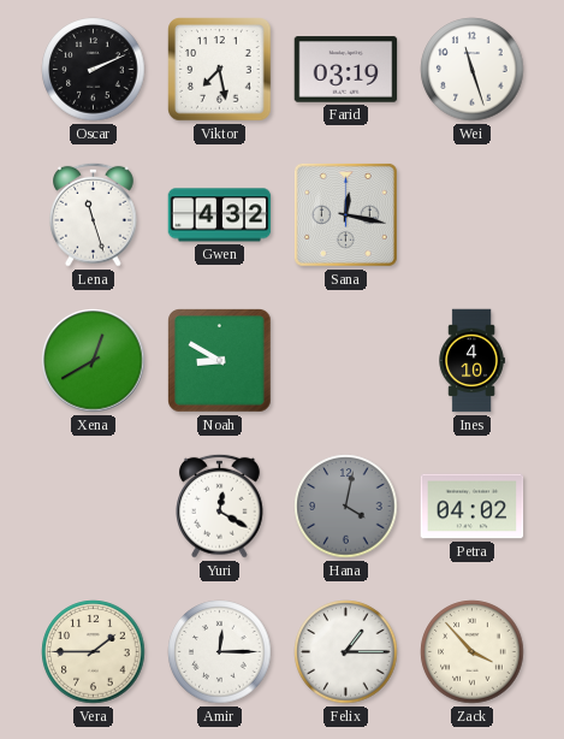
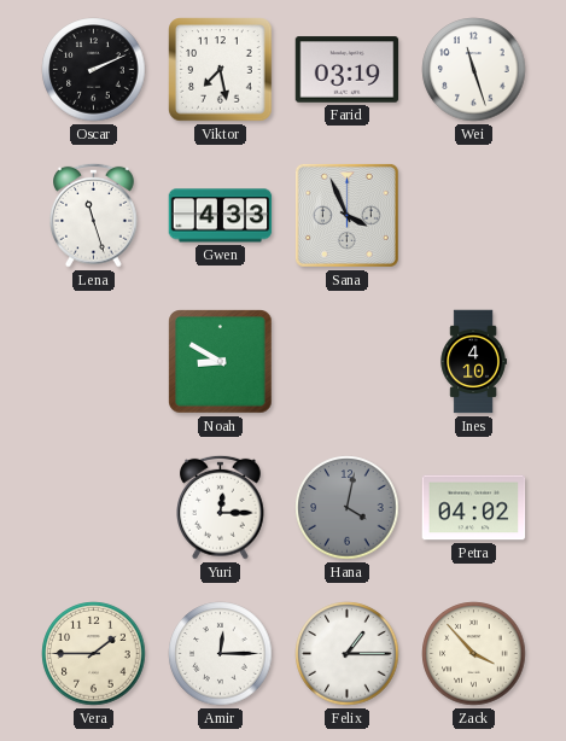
Gwen: 4:32 -> 4:33
Sana: 12:17 -> 3:56
Xena: 12:40 -> none
Yuri: 12:20 -> 12:15
